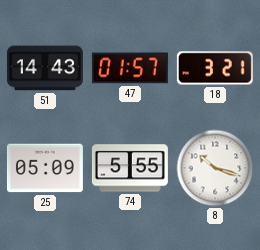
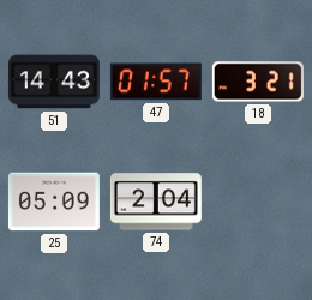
74: 5:55 -> 2:04
8: 10:18 -> none
